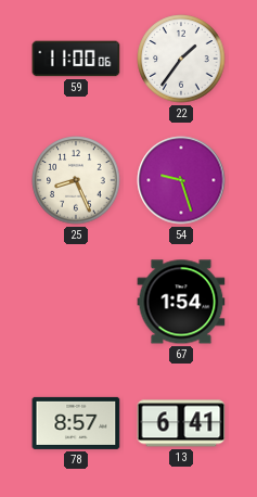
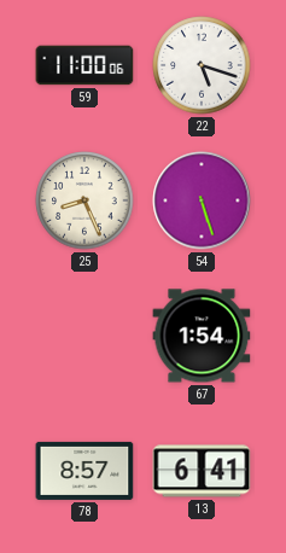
22: 1:36 -> 5:18
54: 9:27 -> 5:27
